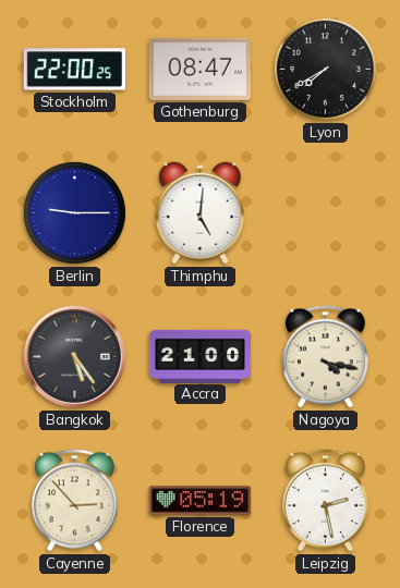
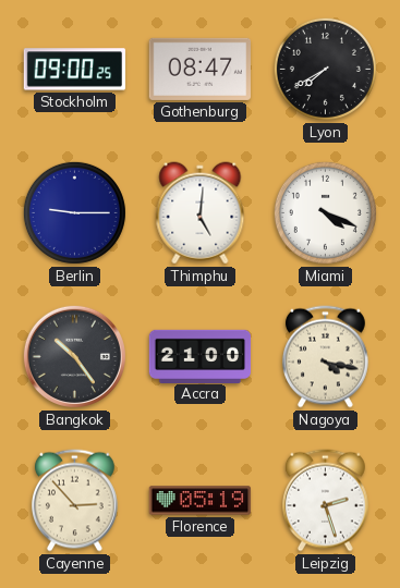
Stockholm: 22:00 -> 09:00
Miami: none -> 4:19
Bangkok: 5:24 -> 10:24
Leipzig: 2:28 -> 2:27
